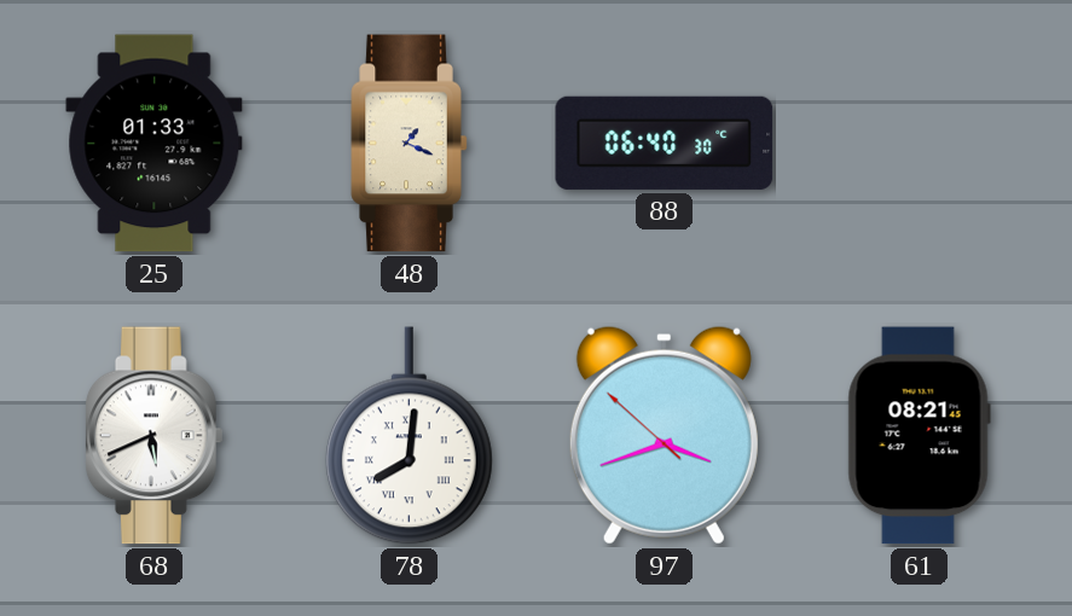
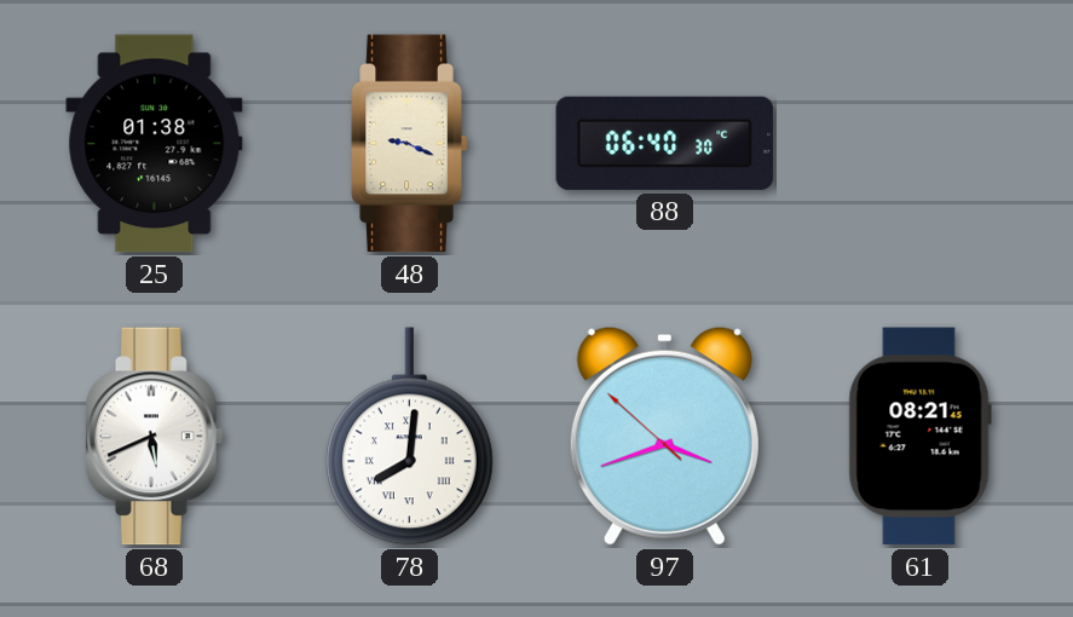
25: 01:33 -> 01:38
48: 1:19 -> 9:19
